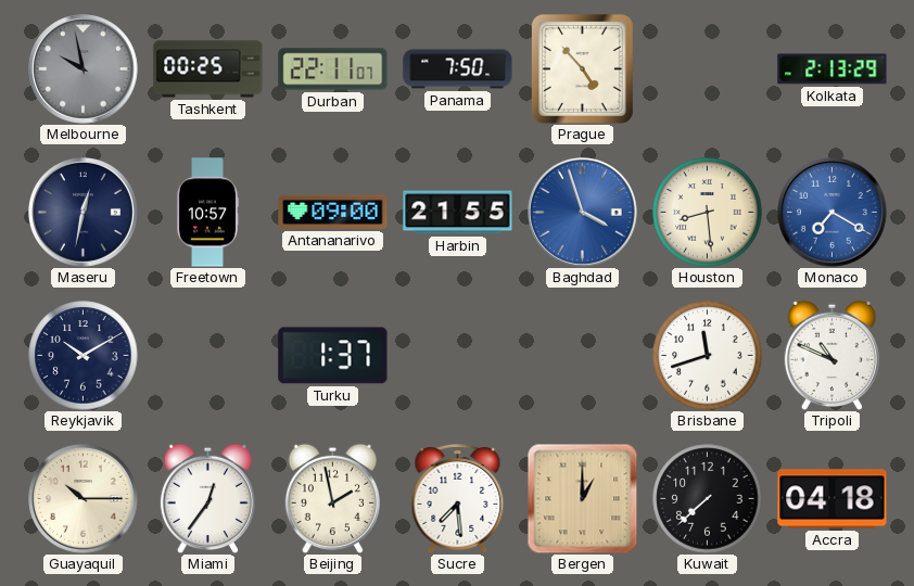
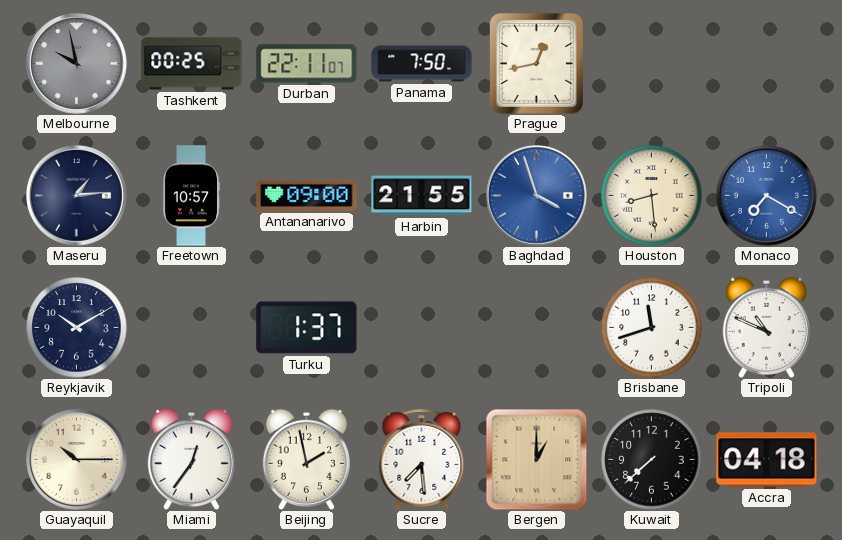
Prague: 4:53 -> 12:43
Kolkata: 2:13 -> none
Maseru: 12:32 -> 1:14
